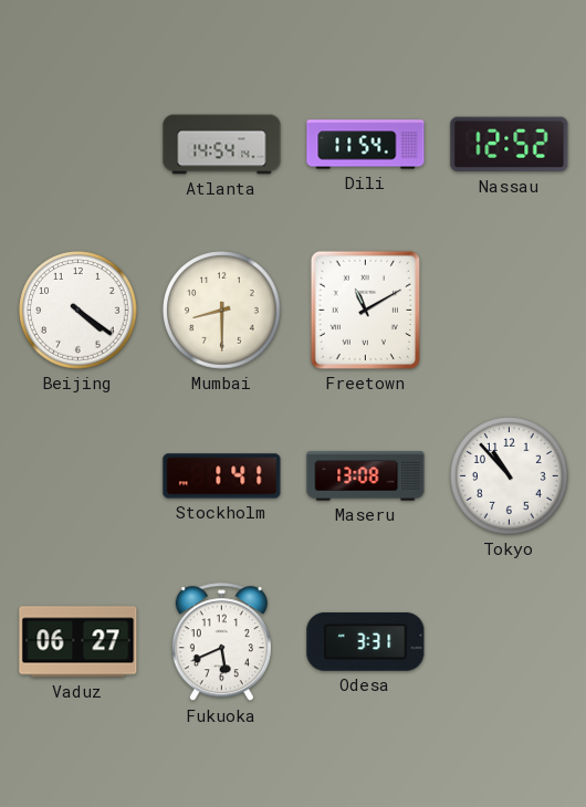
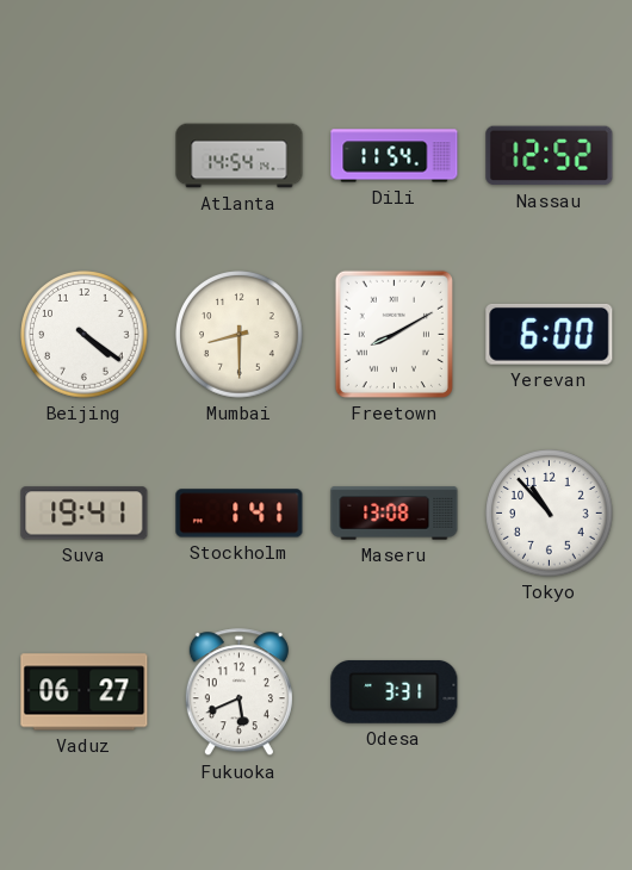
Freetown: 11:10 -> 8:10
Yerevan: none -> 6:00
Suva: none -> 19:41
